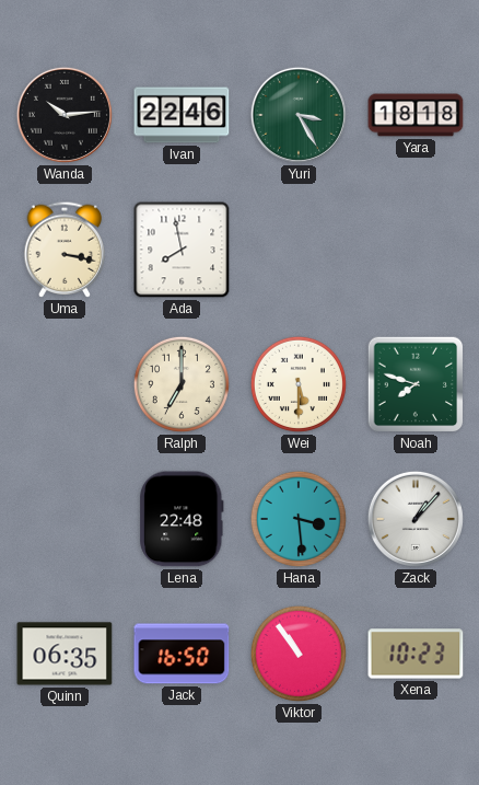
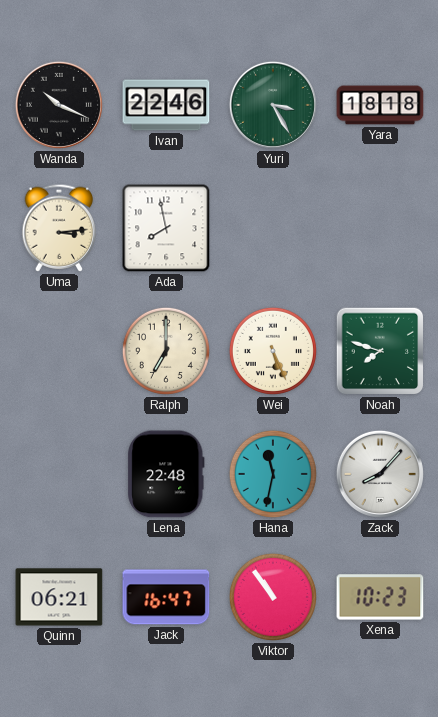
Wanda: 10:14 -> 10:19
Uma: 3:17 -> 3:14
Wei: 5:30 -> 5:26
Hana: 3:29 -> 11:32
Zack: 1:07 -> 8:07
Quinn: 06:35 -> 06:21
Jack: 16:50 -> 16:47
